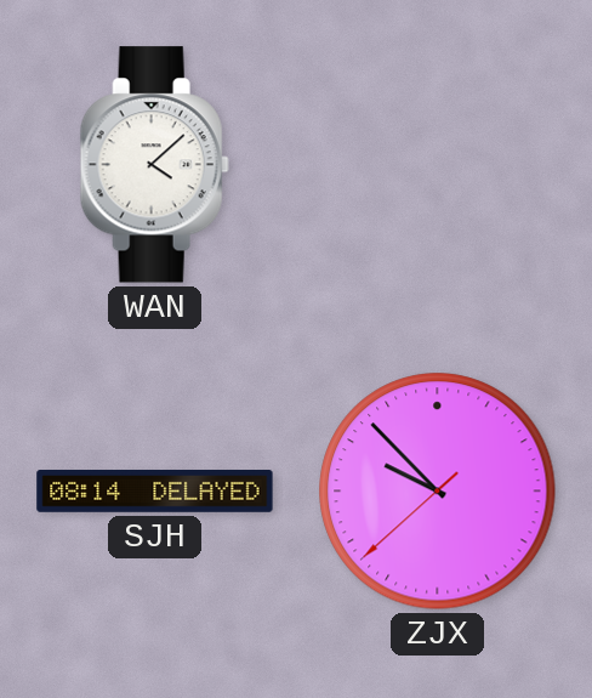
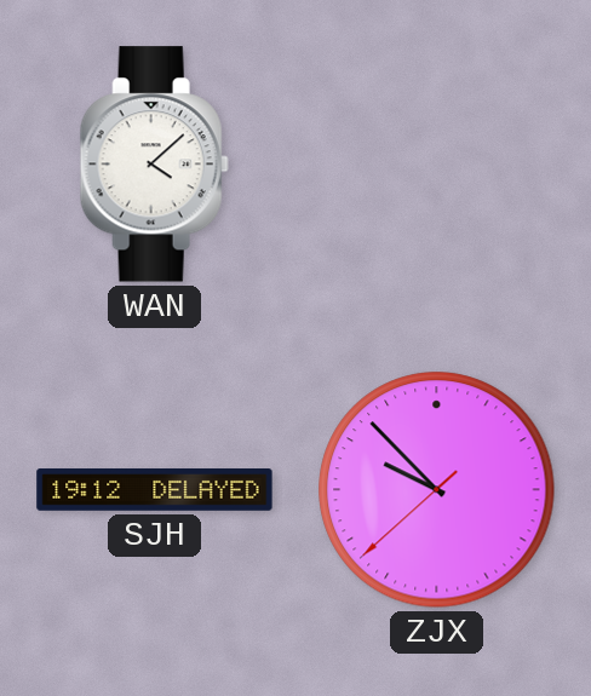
SJH: 08:14 -> 19:12
